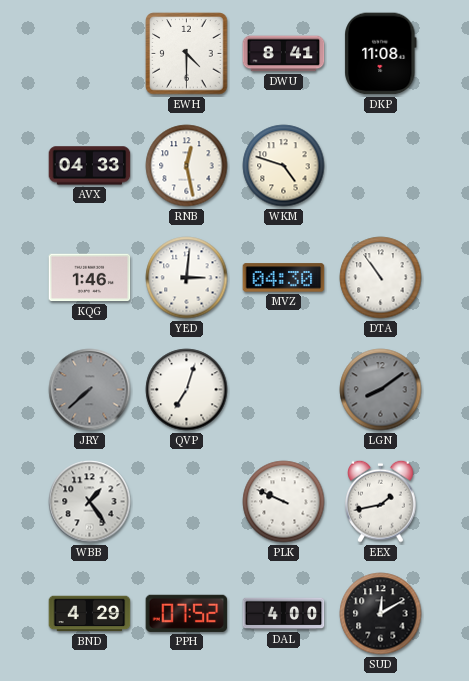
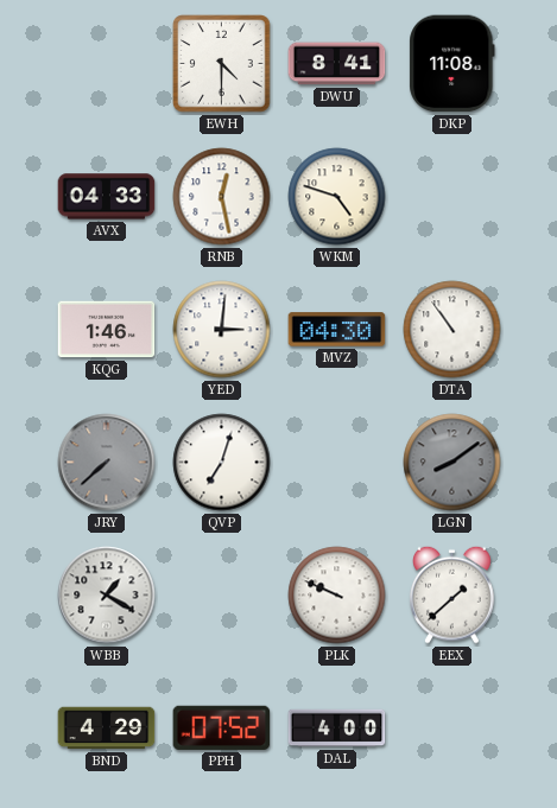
WBB: 1:24 -> 1:20
EEX: 1:43 -> 1:38
SUD: 12:10 -> none
